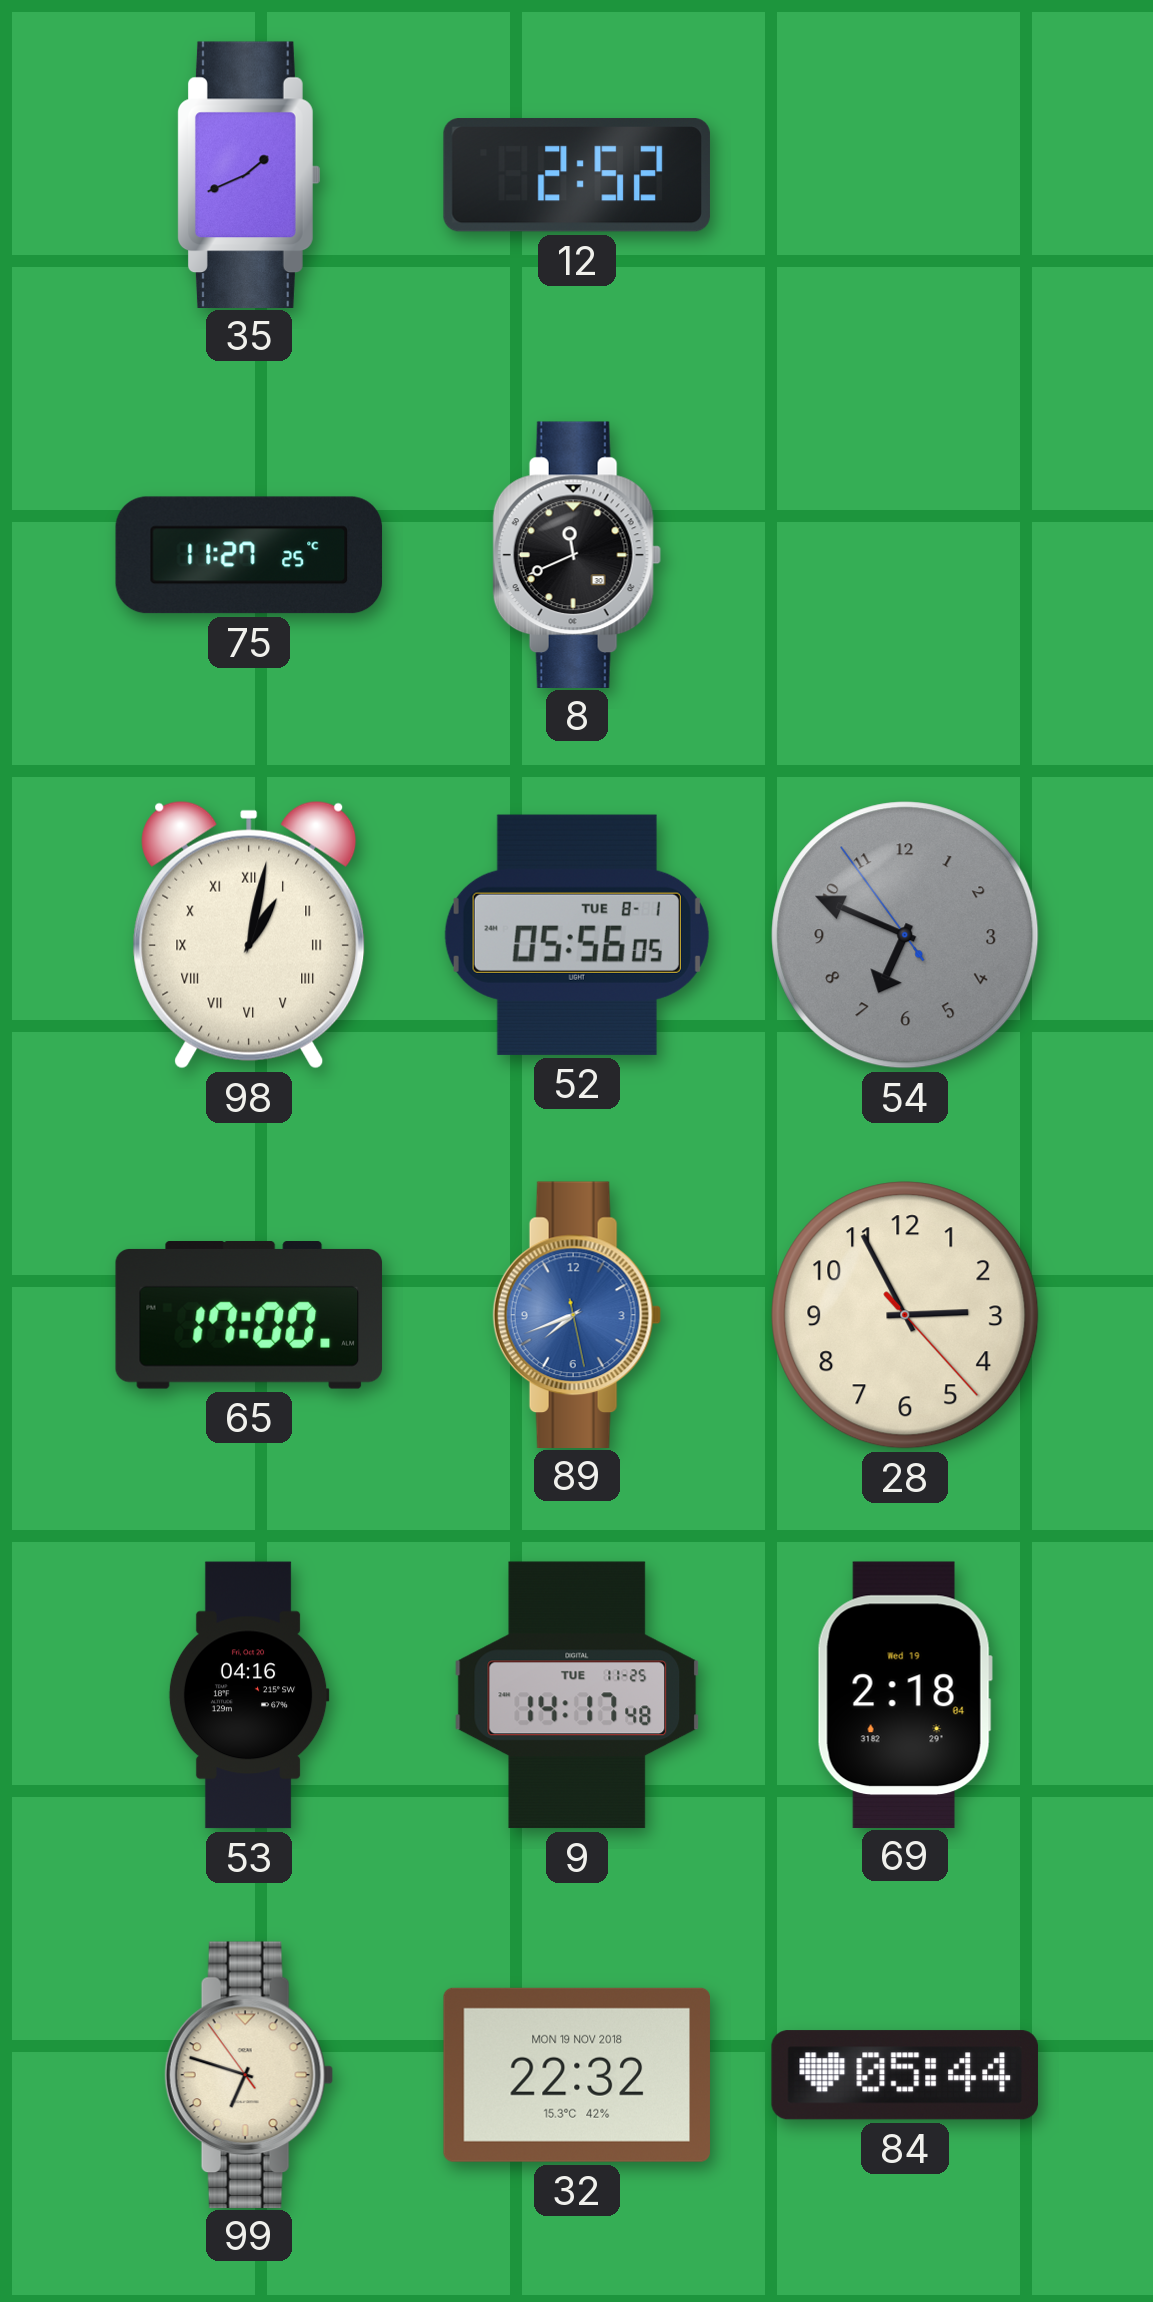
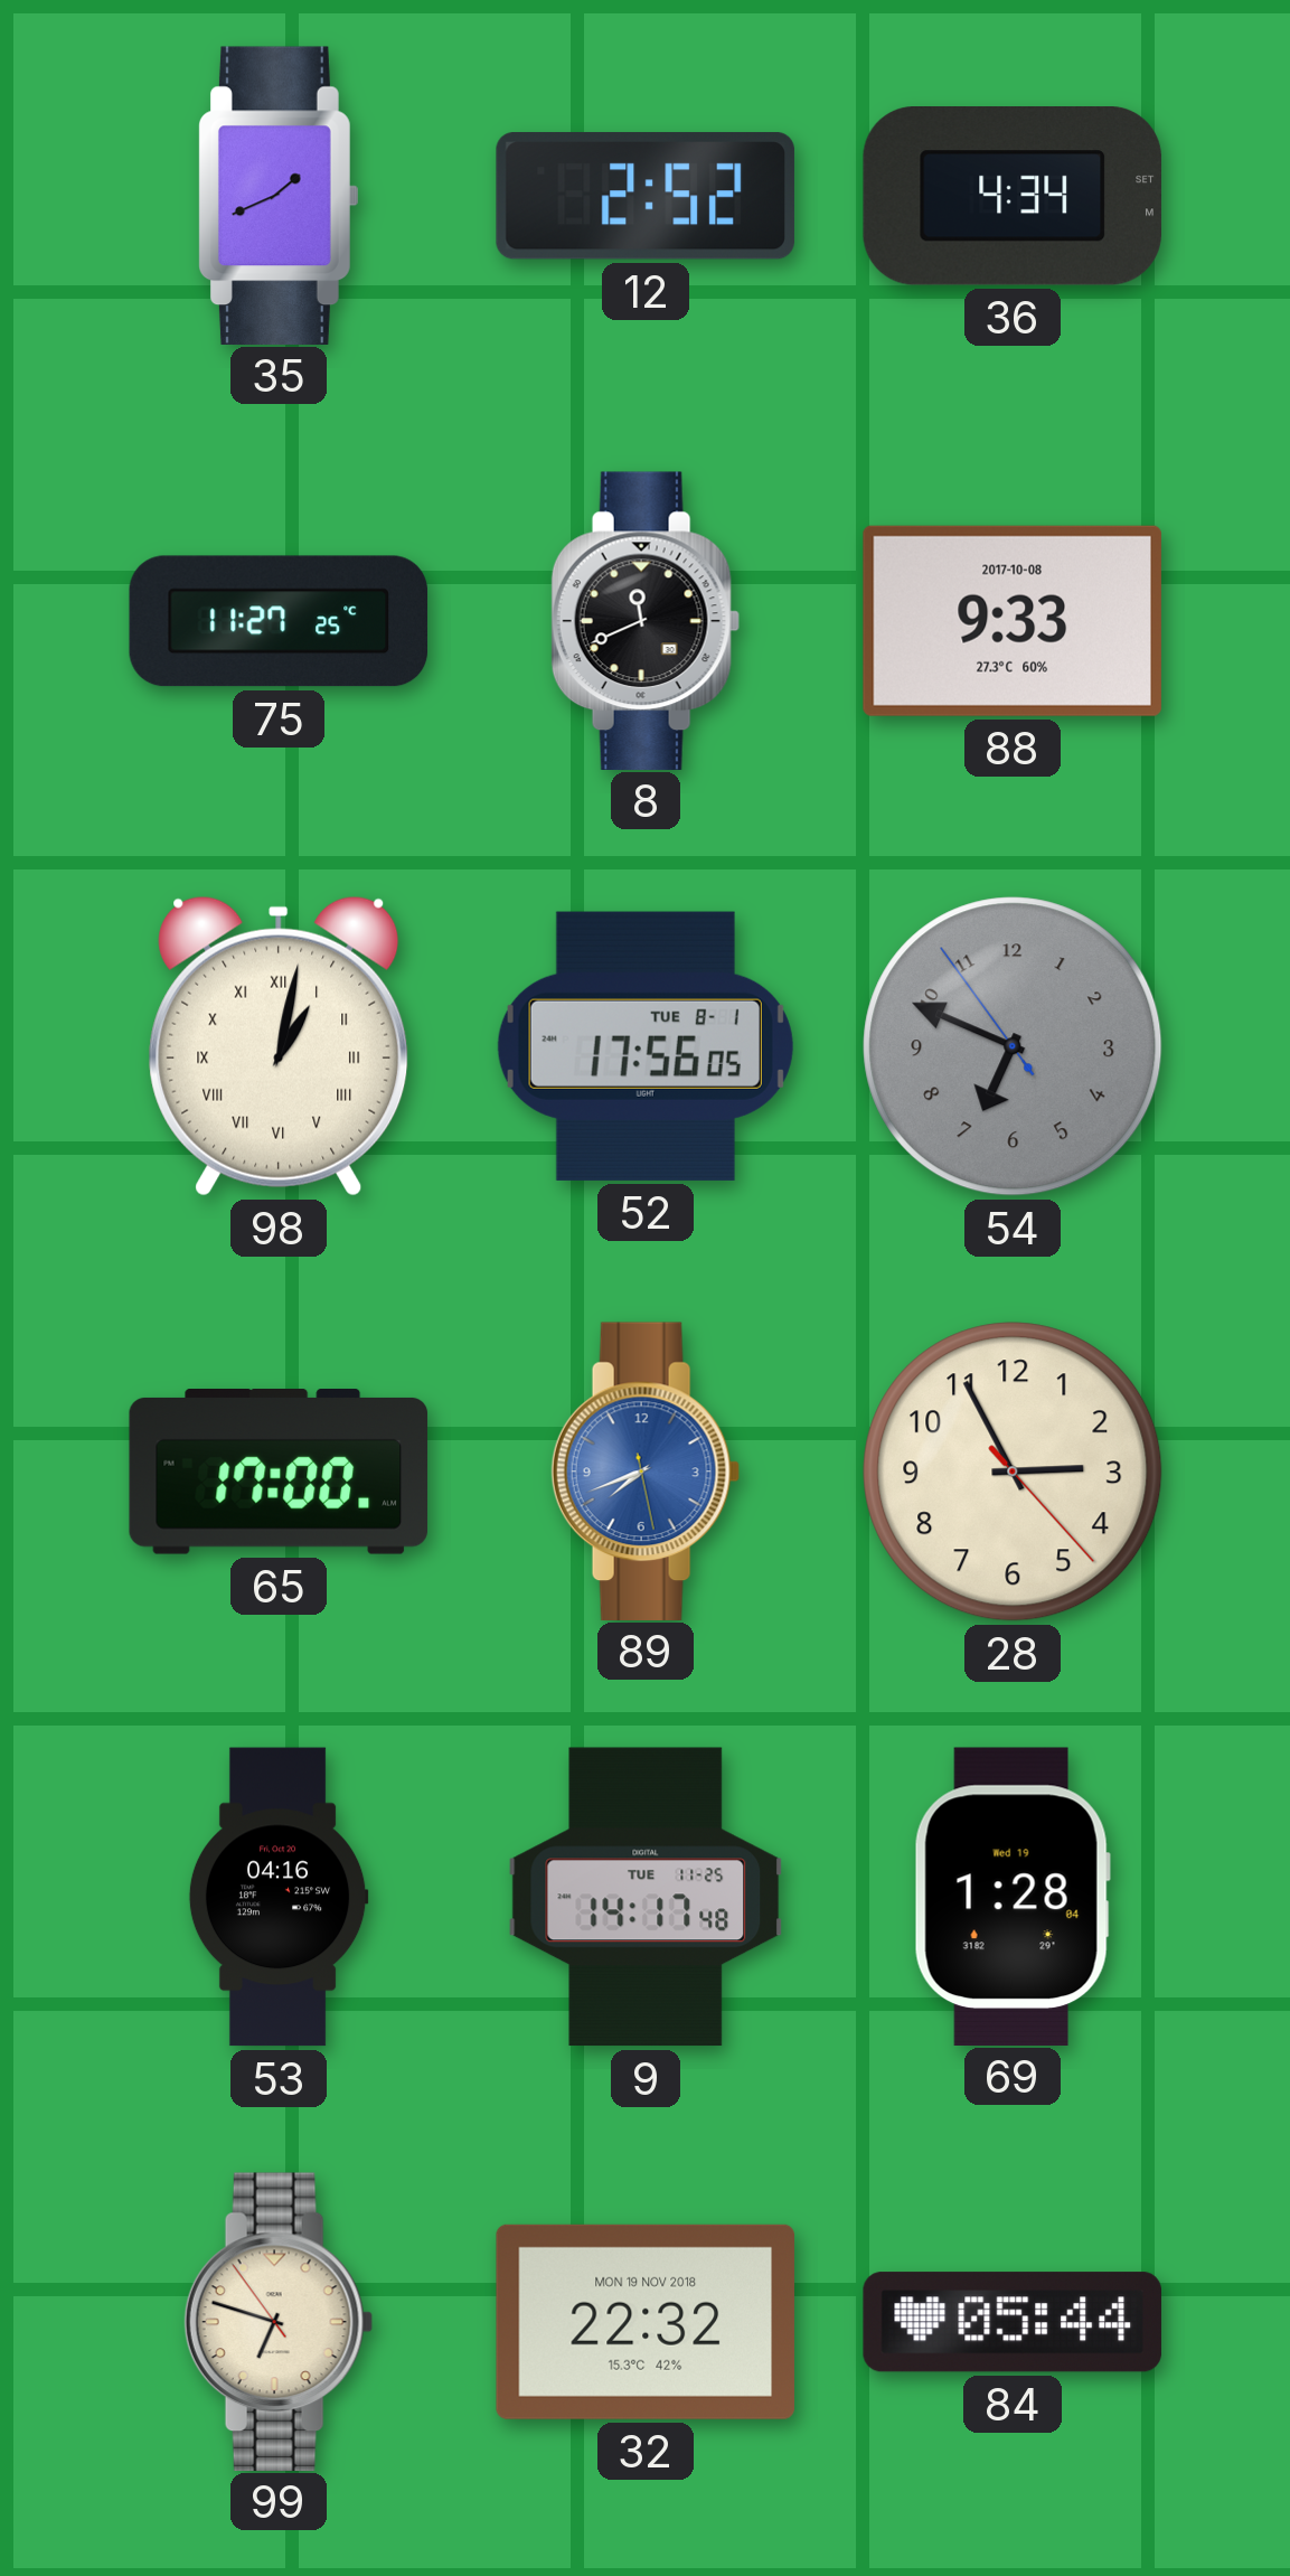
36: none -> 4:34
88: none -> 9:33
52: 05:56 -> 17:56
69: 2:18 -> 1:28
